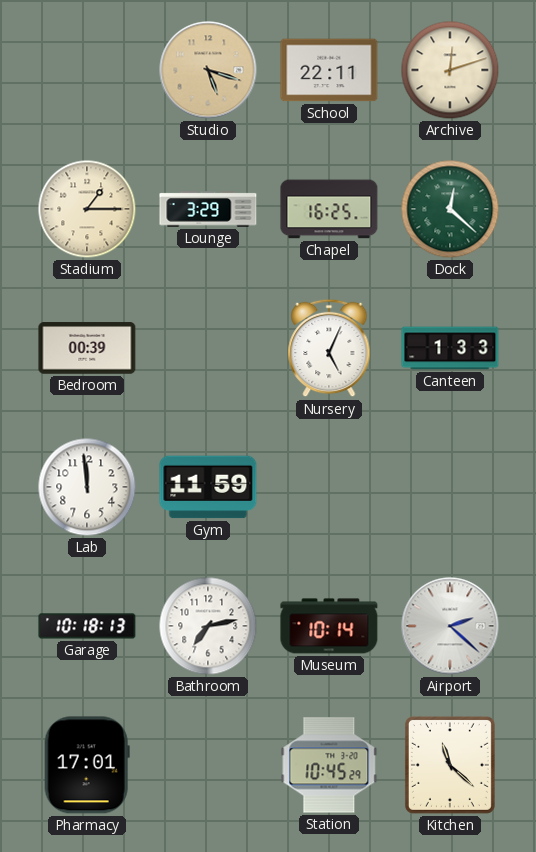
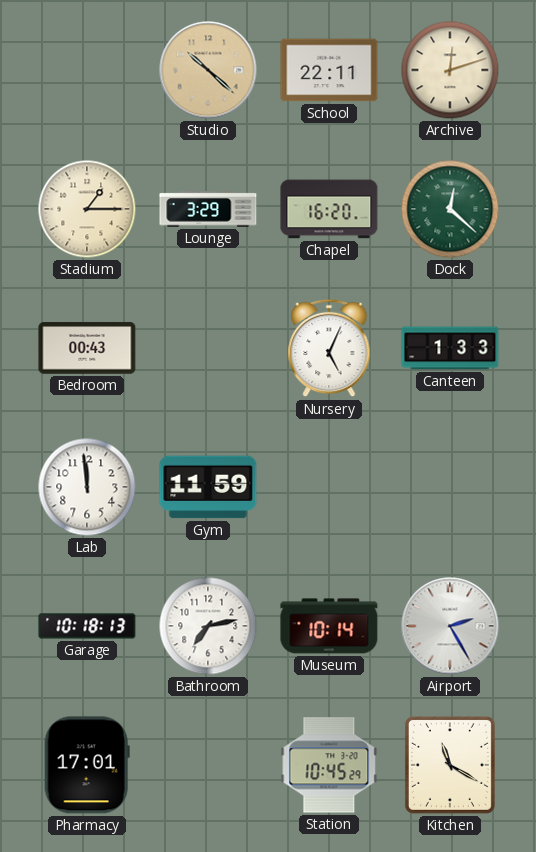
Studio: 5:18 -> 10:22
Chapel: 16:25 -> 16:20
Bedroom: 00:39 -> 00:43
Airport: 2:22 -> 2:25
Kitchen: 11:22 -> 11:20
